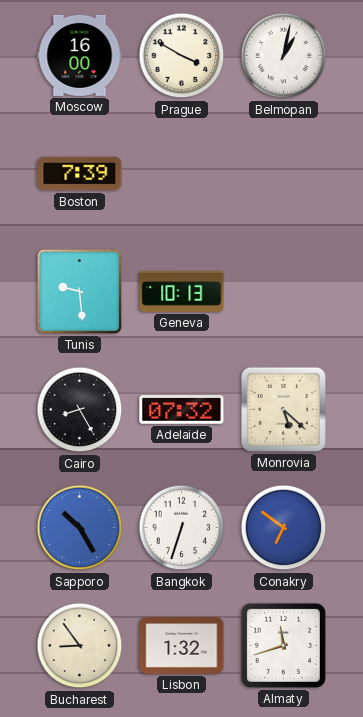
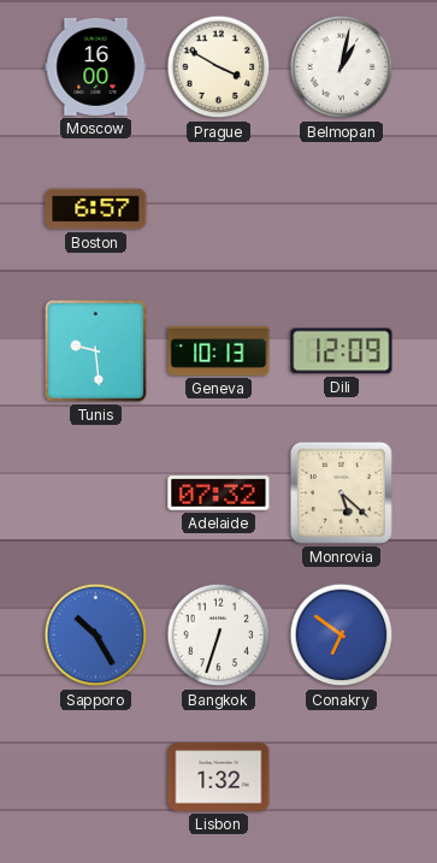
Boston: 7:39 -> 6:57
Dili: none -> 12:09
Cairo: 8:25 -> none
Bucharest: 8:54 -> none
Almaty: 11:42 -> none
